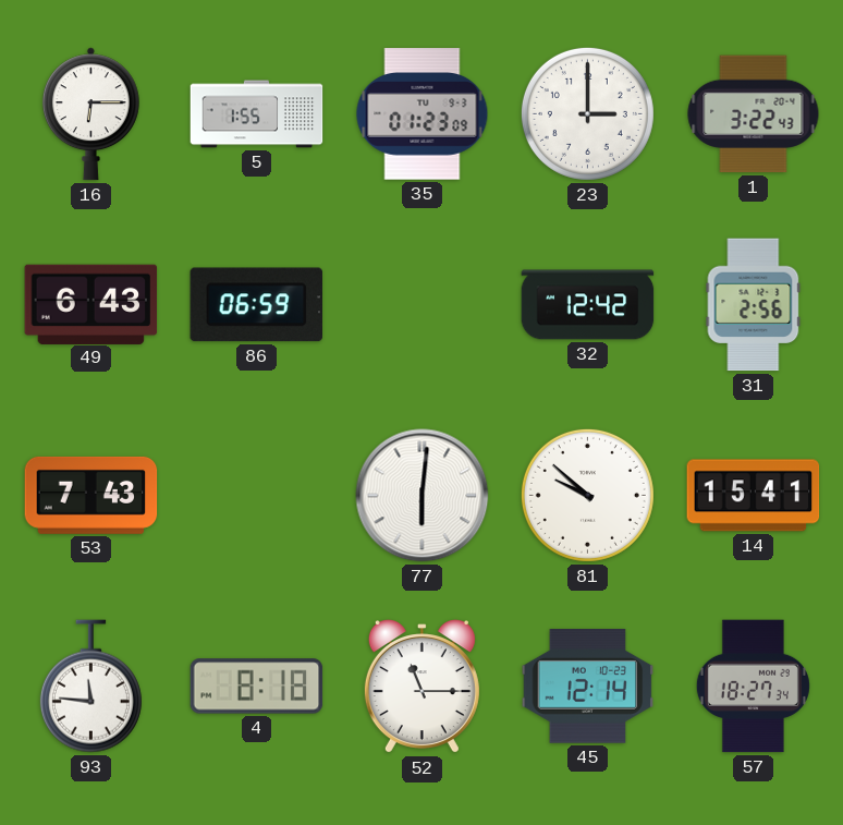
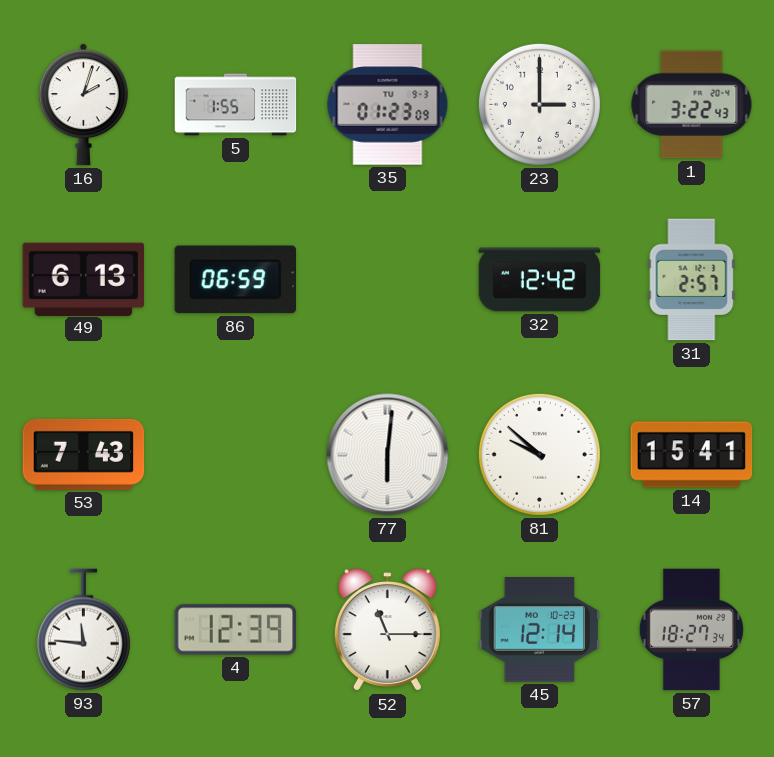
16: 6:15 -> 2:03
49: 6:43 -> 6:13
31: 2:56 -> 2:57
4: 8:18 -> 12:39
